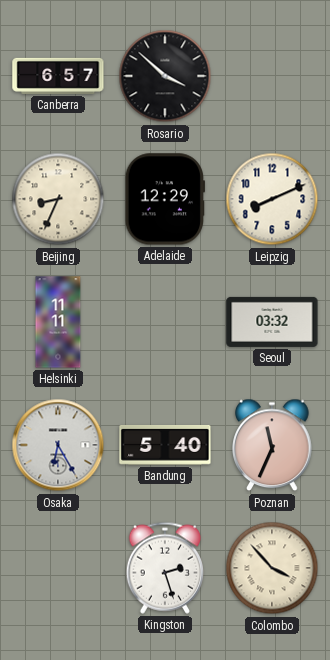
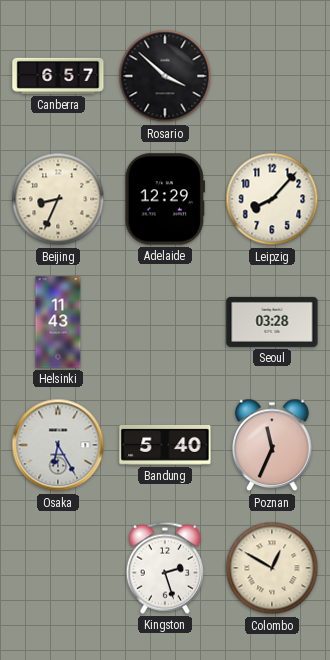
Leipzig: 8:11 -> 8:07
Helsinki: 11:11 -> 11:43
Seoul: 03:32 -> 03:28
Colombo: 3:53 -> 12:50
